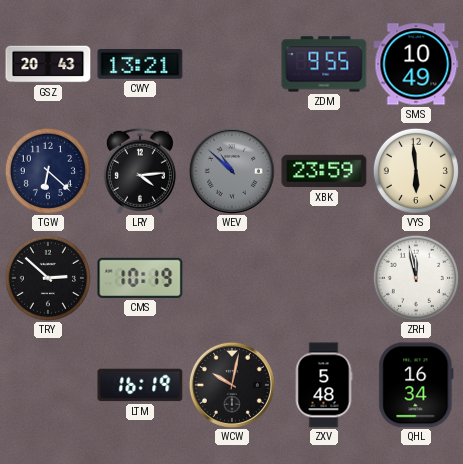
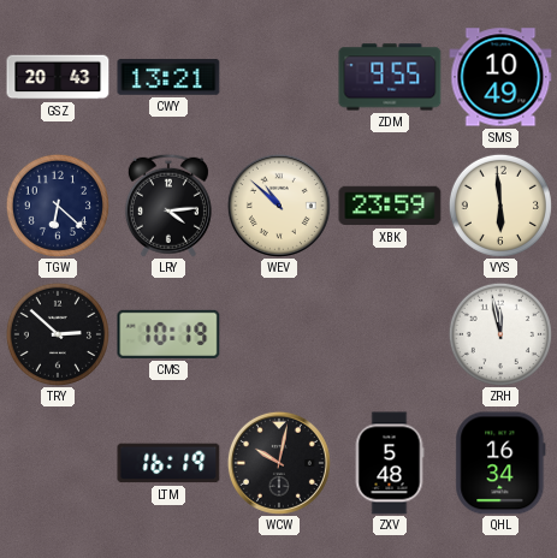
WEV dial: grey -> cream
